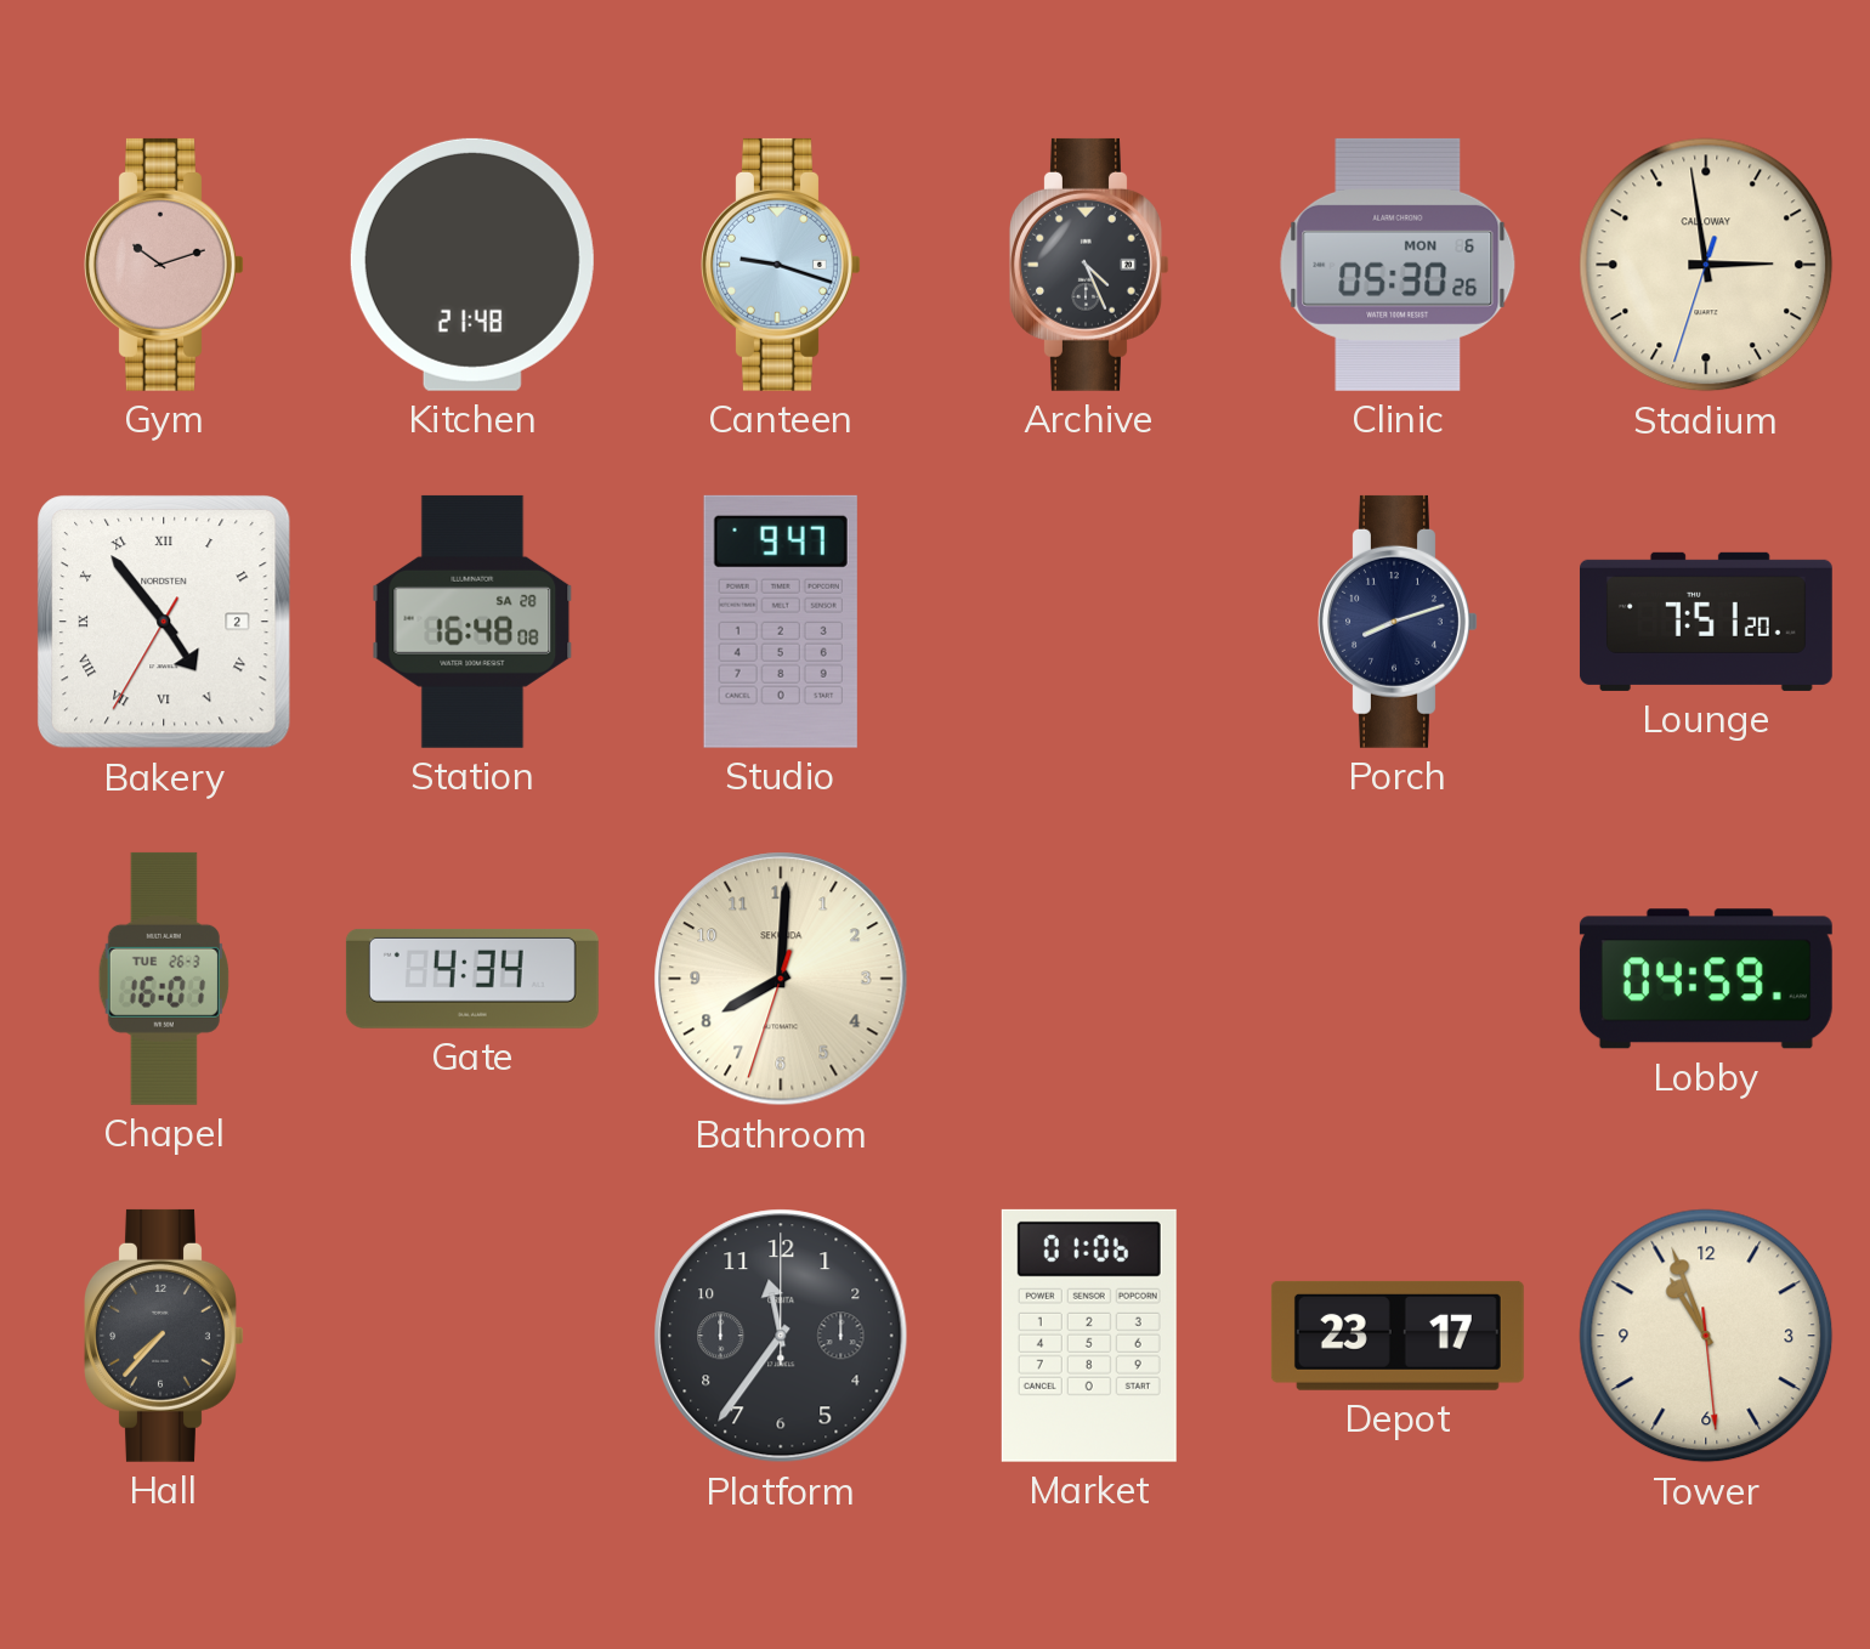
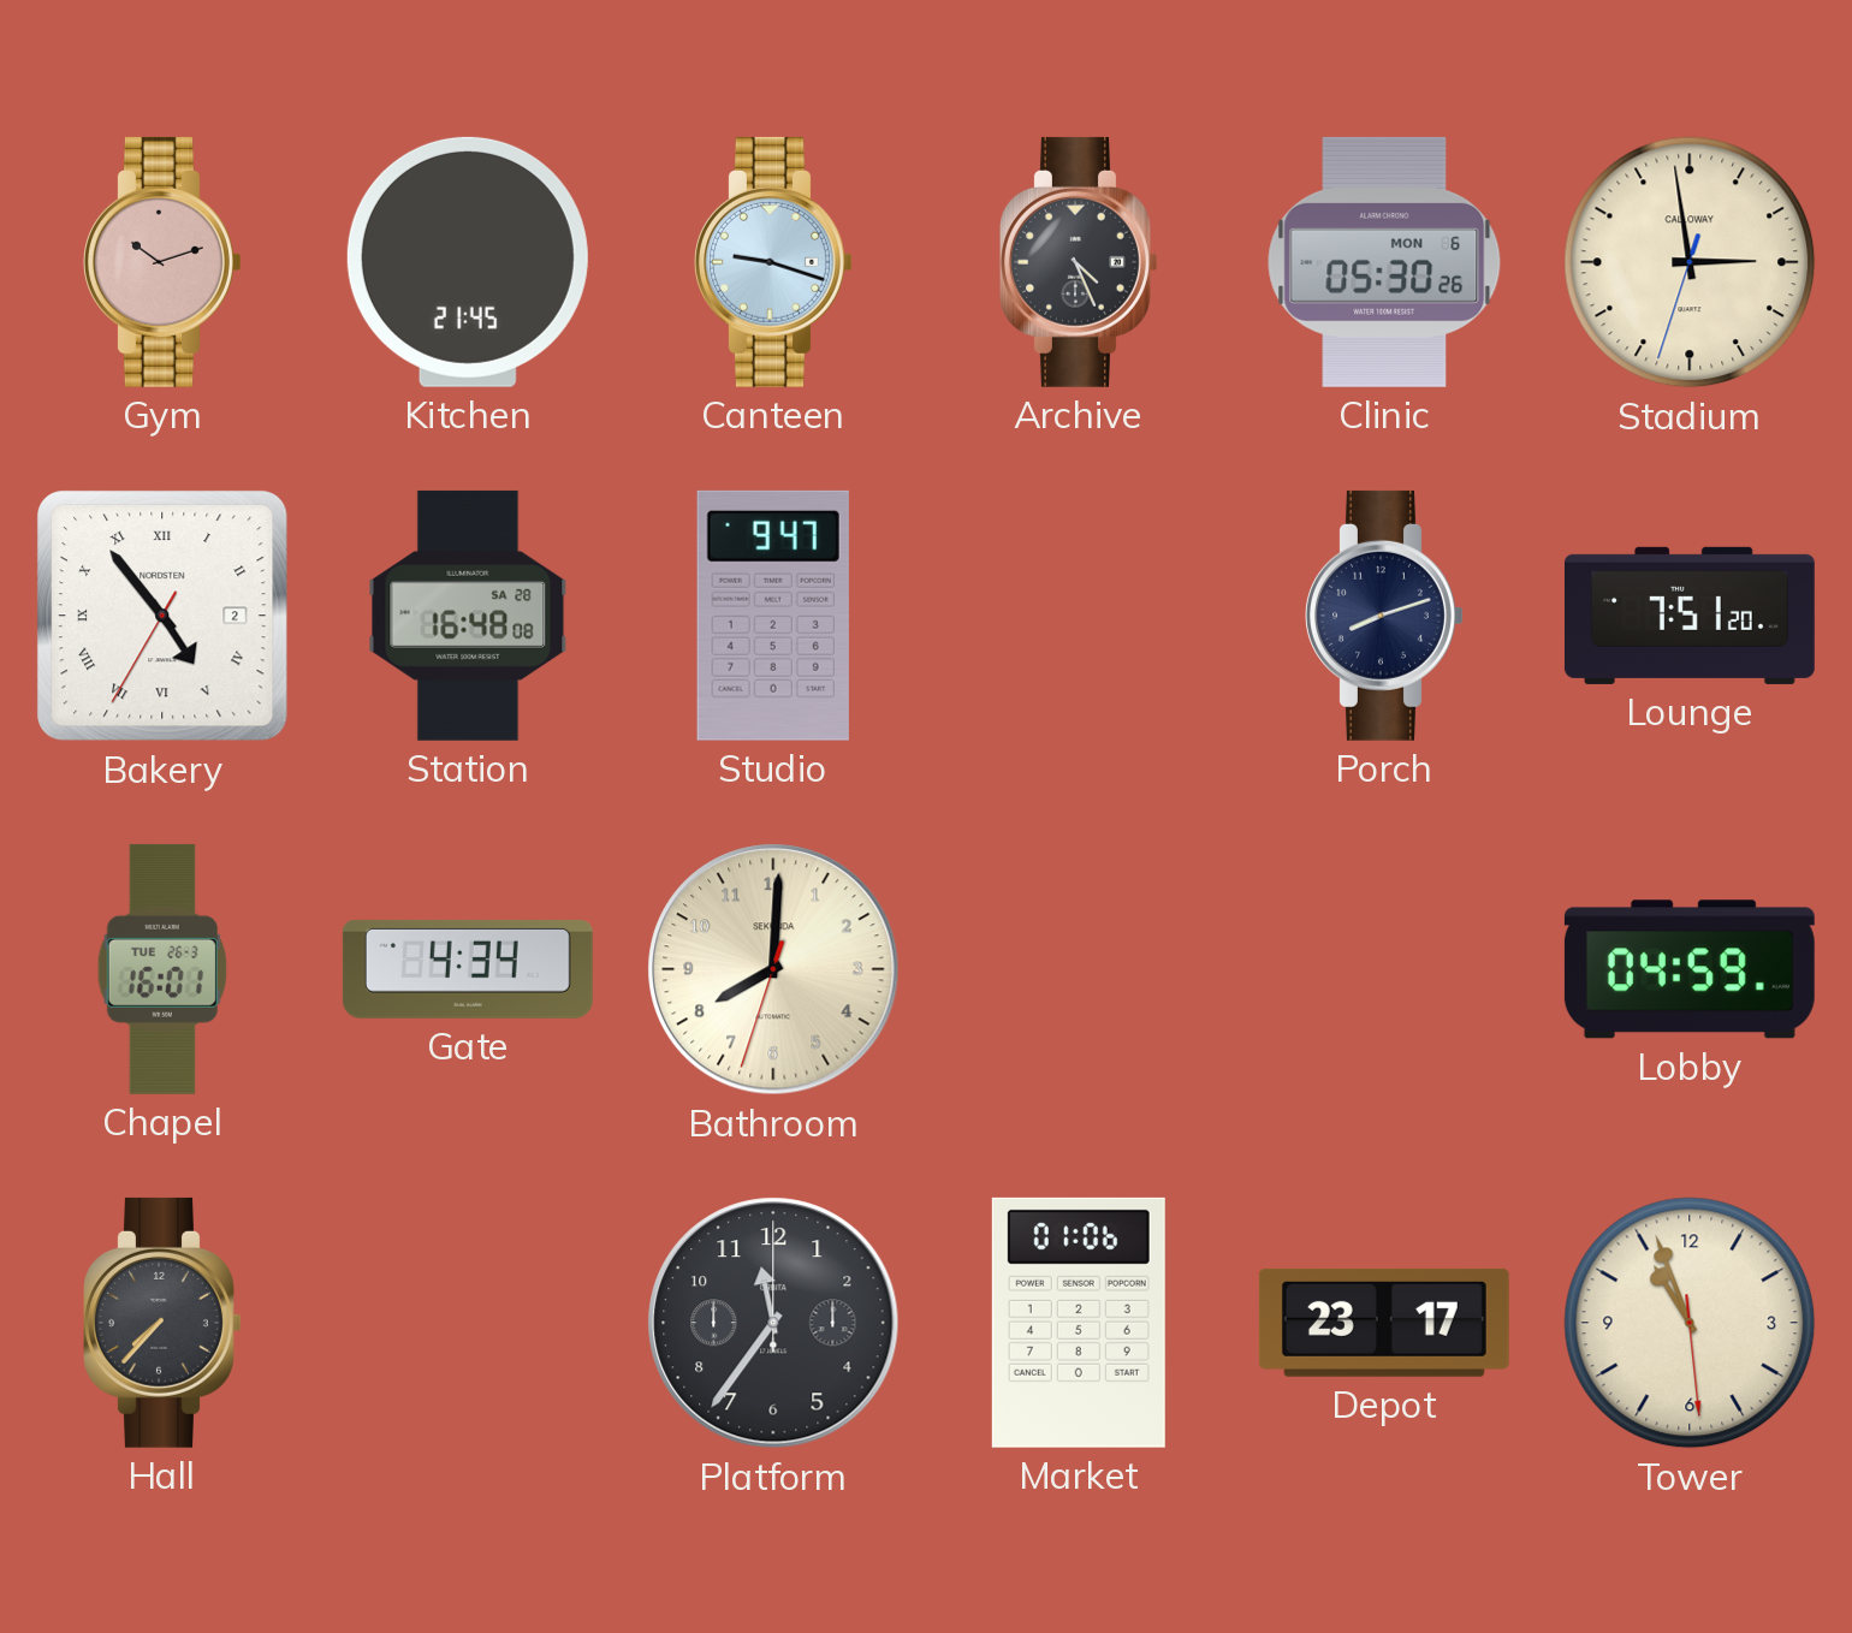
Kitchen: 21:48 -> 21:45
